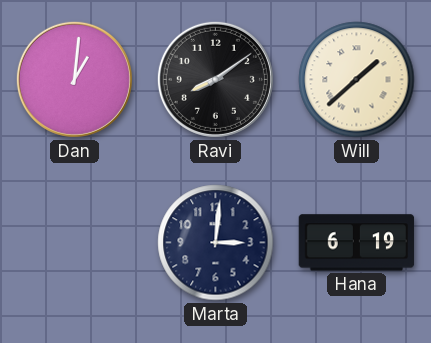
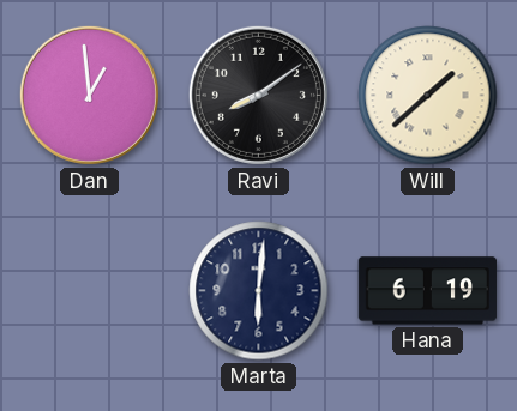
Dan: 1:01 -> 12:59
Marta: 3:01 -> 6:01
